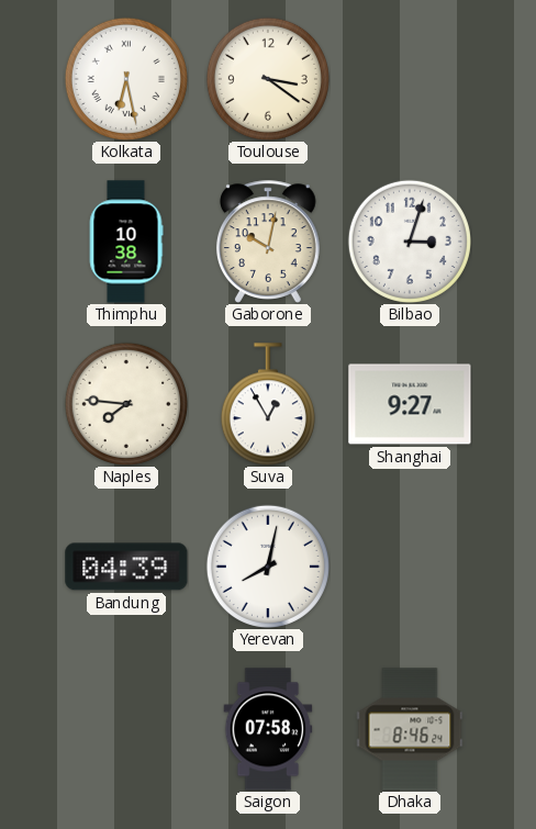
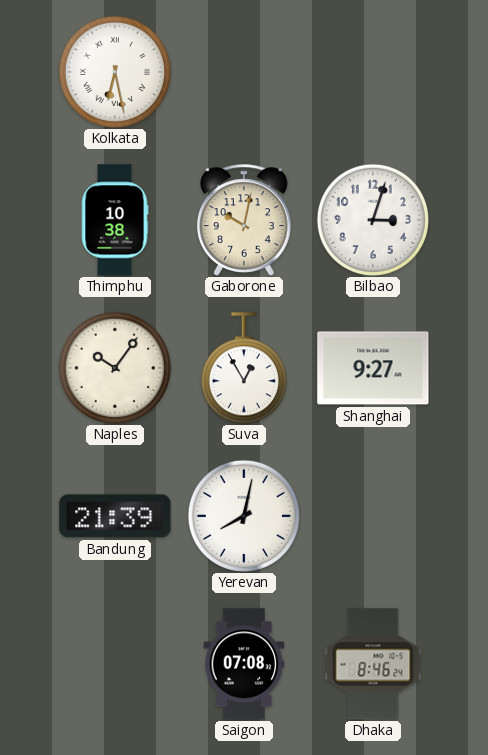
Toulouse: 3:21 -> none
Naples: 7:46 -> 10:06
Bandung: 04:39 -> 21:39
Saigon: 07:58 -> 07:08
